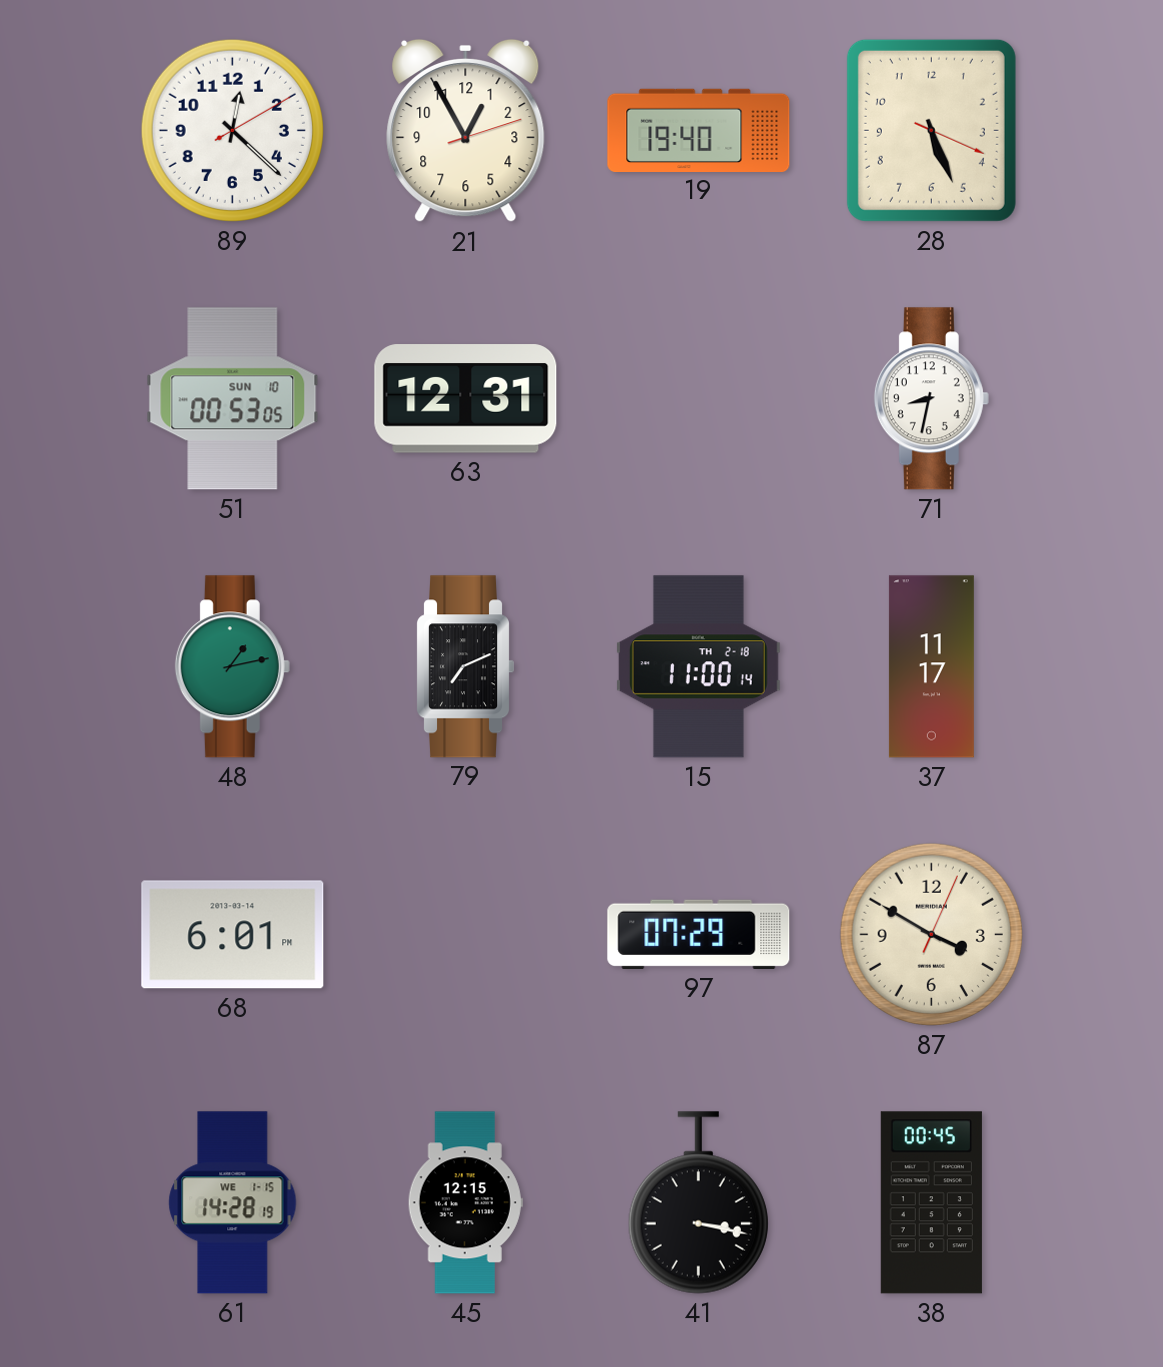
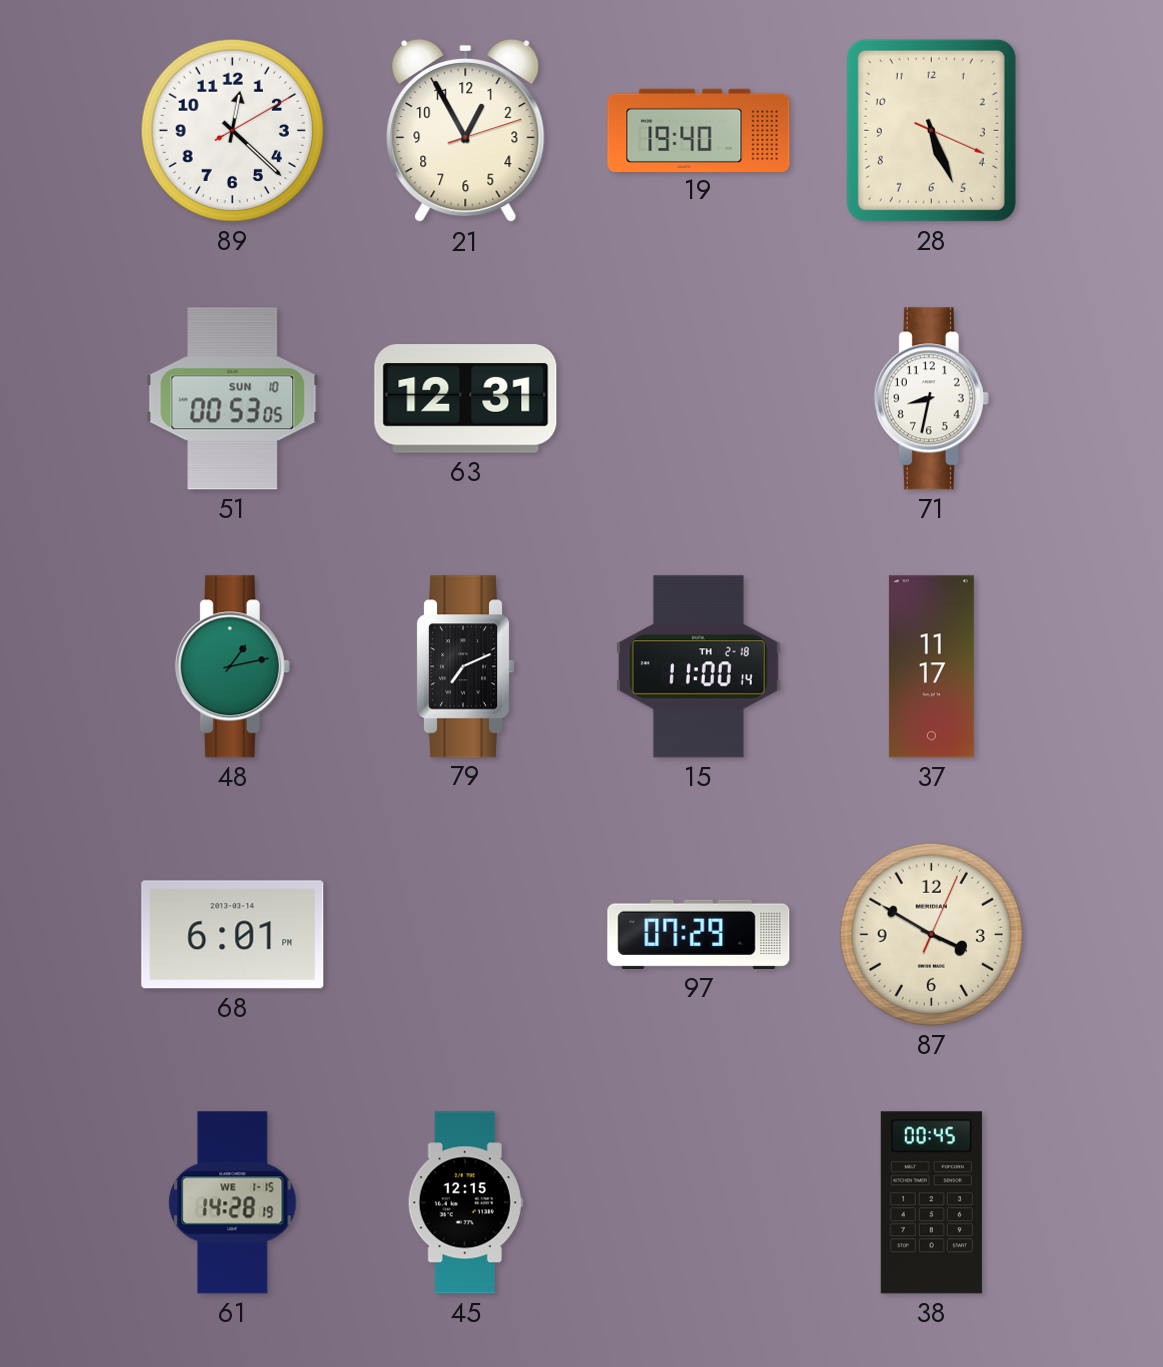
41: 3:17 -> none
